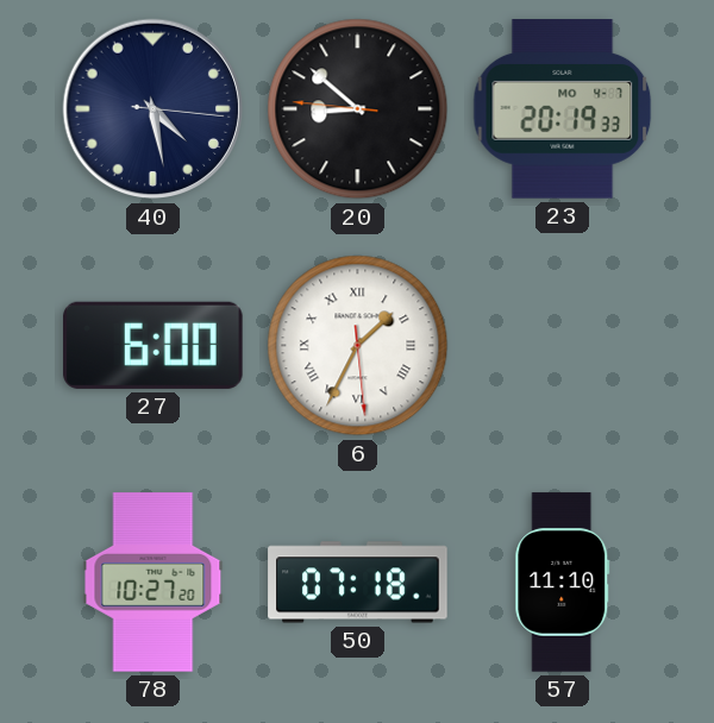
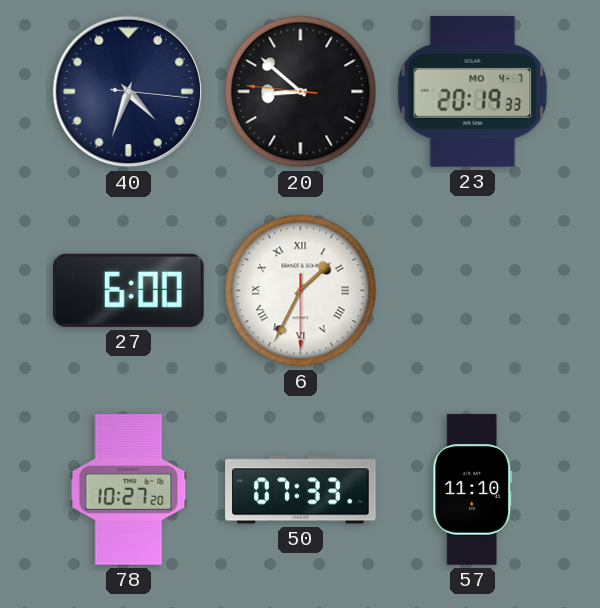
40: 4:28 -> 4:33
6: 1:34:29 -> 1:34:30
50: 07:18 -> 07:33
